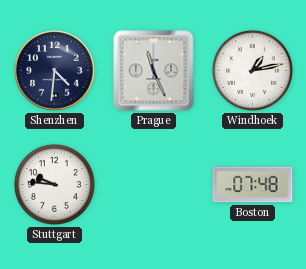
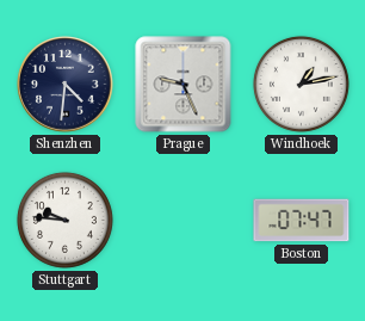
Prague: 11:26 -> 9:26
Boston: 07:48 -> 07:47
